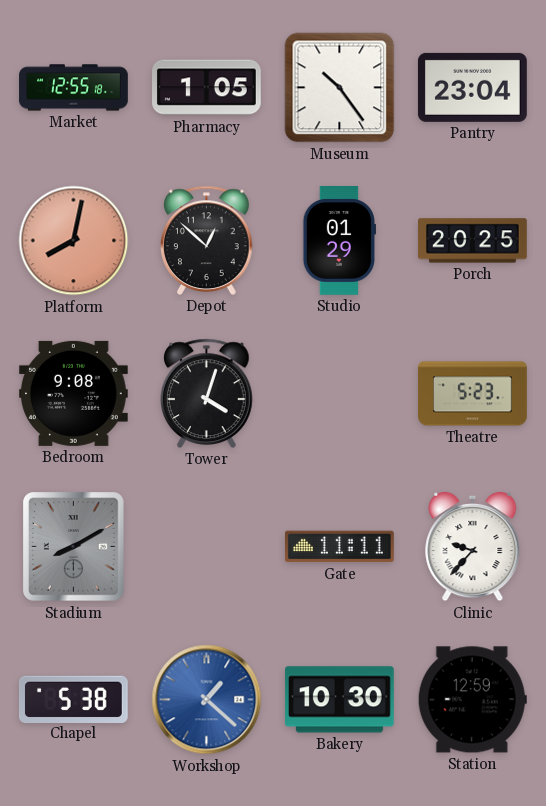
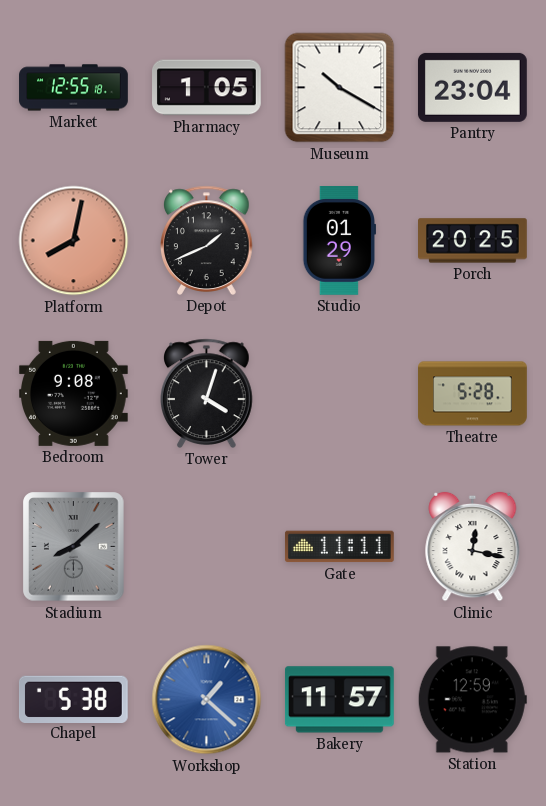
Museum: 10:24 -> 10:20
Depot: 12:52 -> 1:41
Theatre: 5:23 -> 5:28
Stadium: 8:10 -> 8:08
Clinic: 9:37 -> 12:17
Bakery: 10:30 -> 11:57
